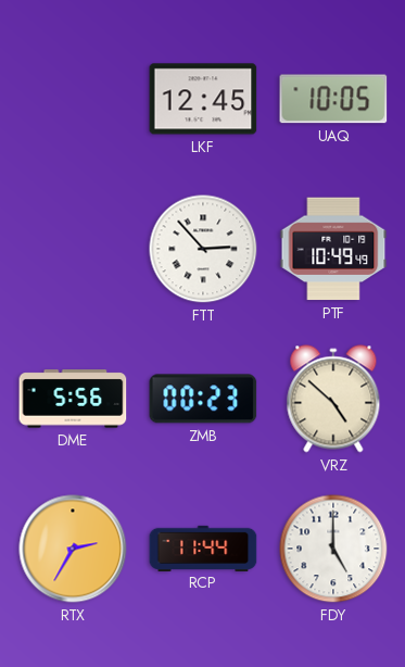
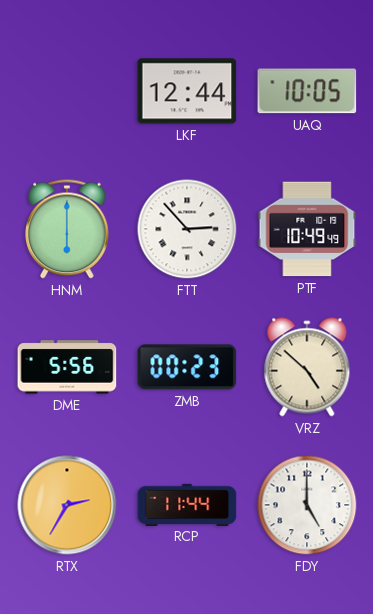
LKF: 12:45 -> 12:44
HNM: none -> 6:00
